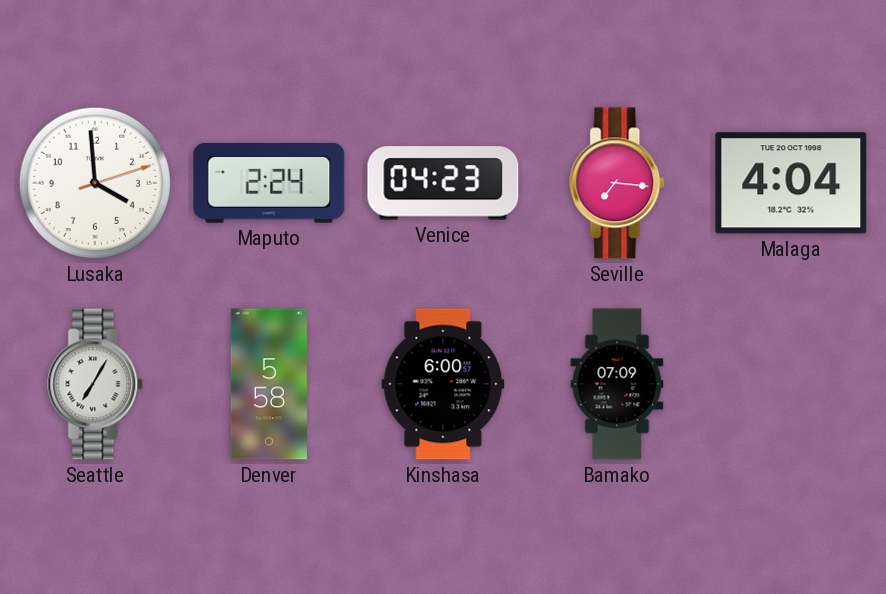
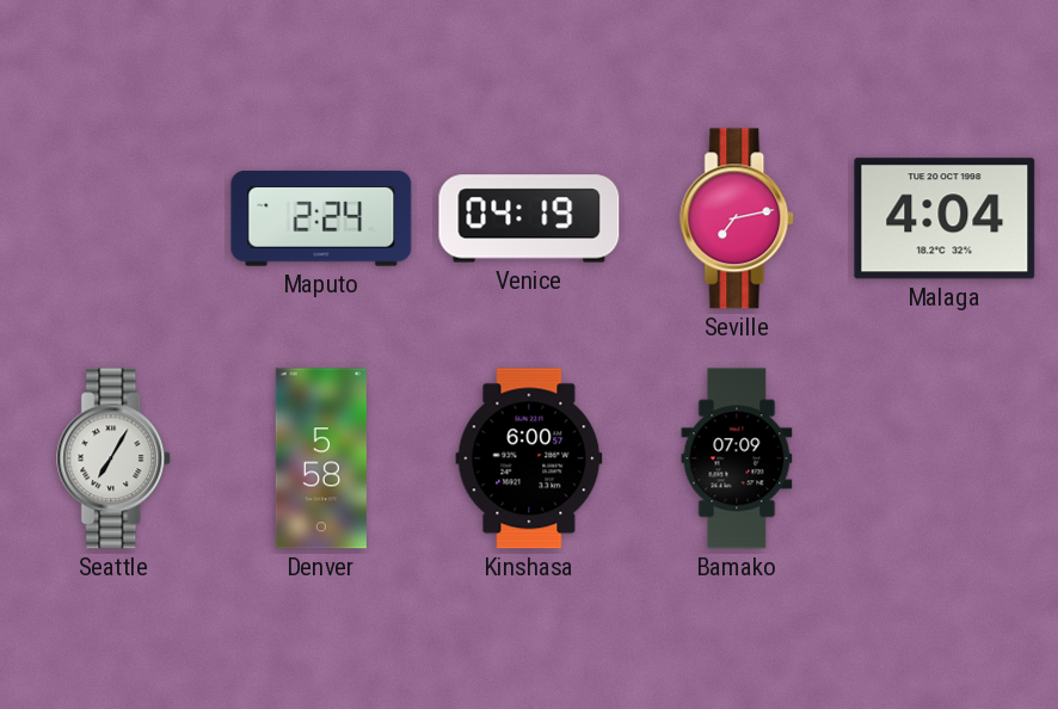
Lusaka: 3:59 -> none
Venice: 04:23 -> 04:19
Seville: 7:16 -> 7:13
